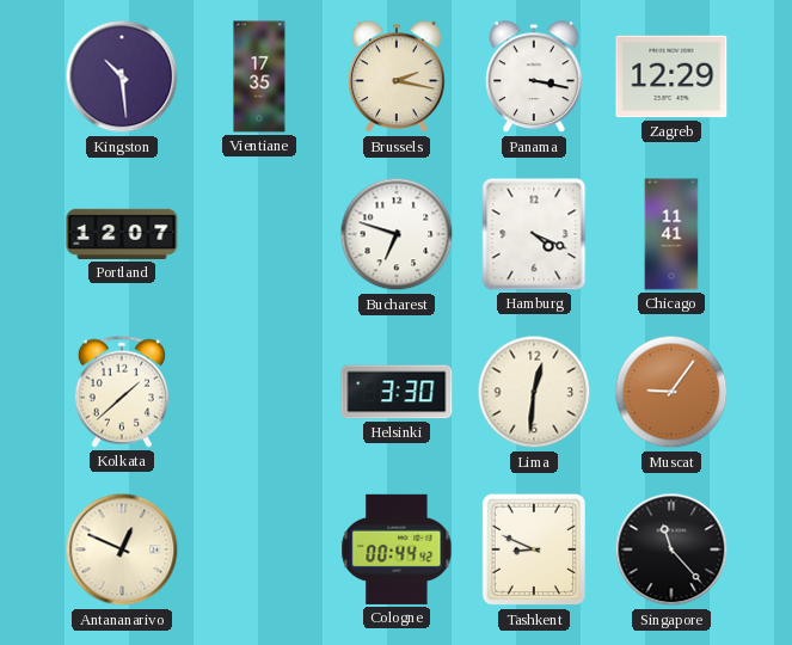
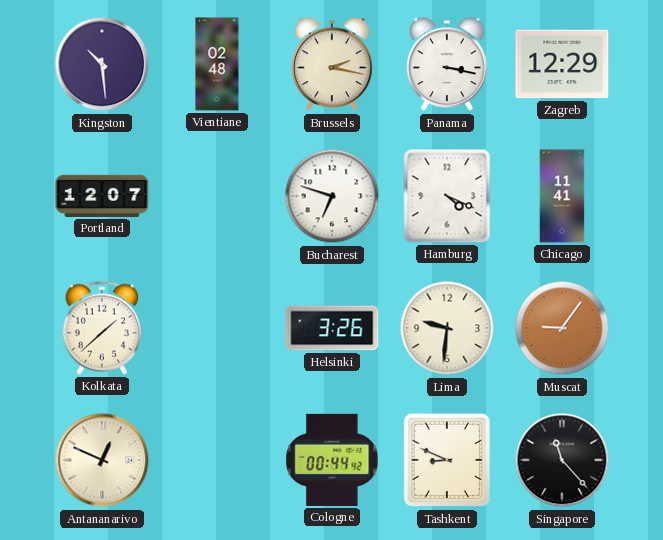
Vientiane: 17:35 -> 02:48
Helsinki: 3:30 -> 3:26
Lima: 12:31 -> 9:31
